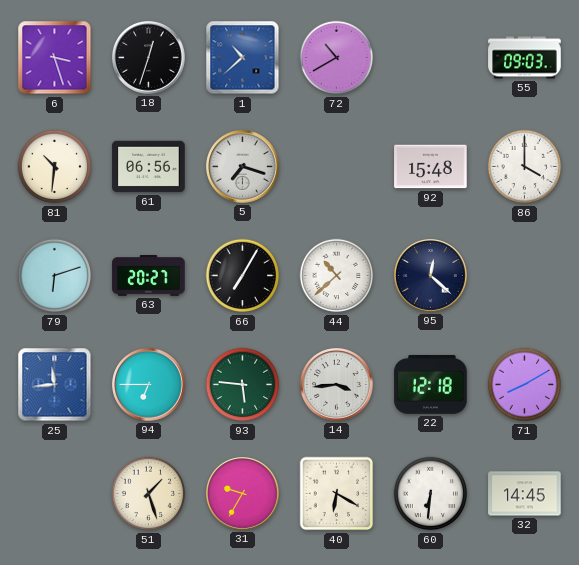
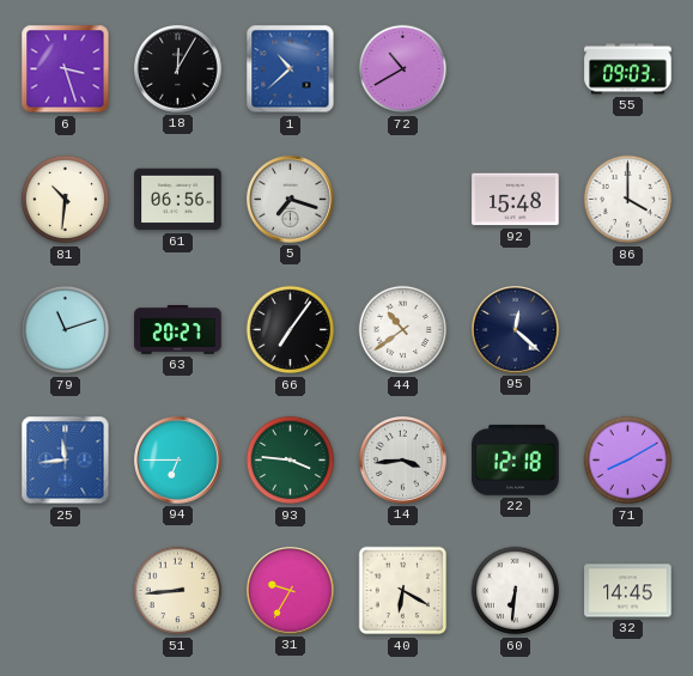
18: 12:33 -> 12:05
79: 6:12 -> 11:12
66: 7:05 -> 7:06
44: 10:38 -> 10:39
93: 5:46 -> 3:46
51: 1:27 -> 8:44
